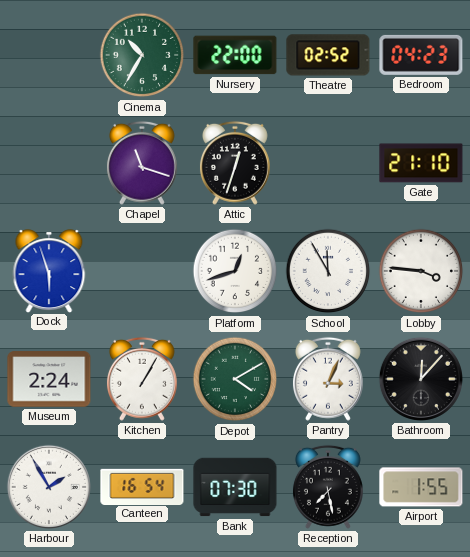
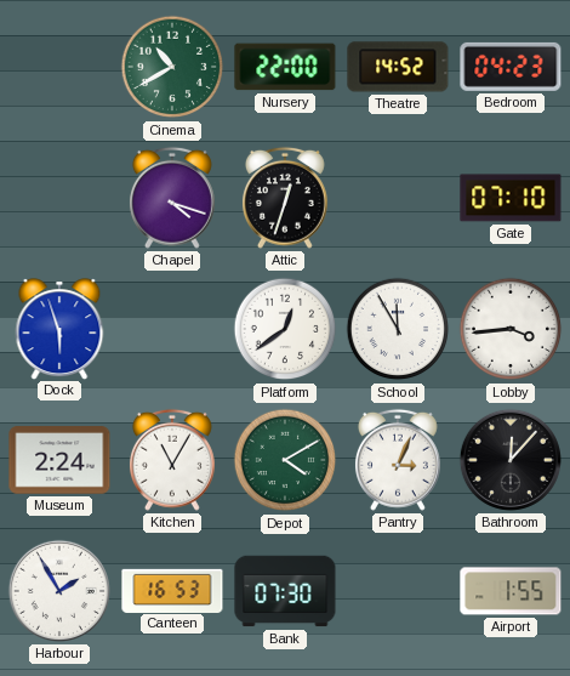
Cinema: 10:35 -> 10:40
Theatre: 02:52 -> 14:52
Chapel: 11:18 -> 4:18
Gate: 21:10 -> 07:10
Platform: 12:42 -> 12:39
Lobby: 3:46 -> 3:44
Kitchen: 1:05 -> 11:05
Canteen: 16:54 -> 16:53
Reception: 7:28 -> none
